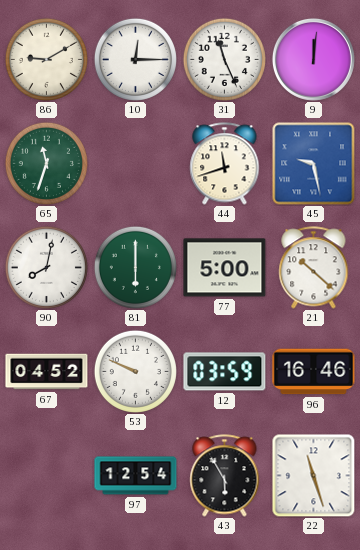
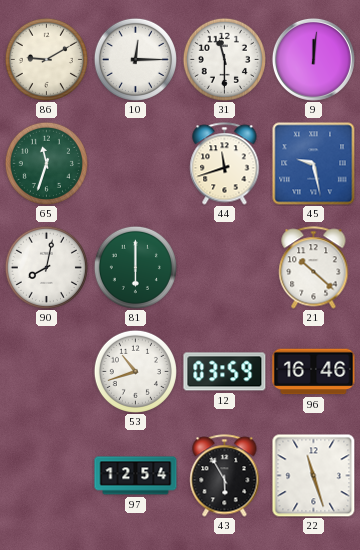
31: 11:26 -> 11:30
77: 5:00 -> none
67: 04:52 -> none
53: 9:49 -> 10:42
